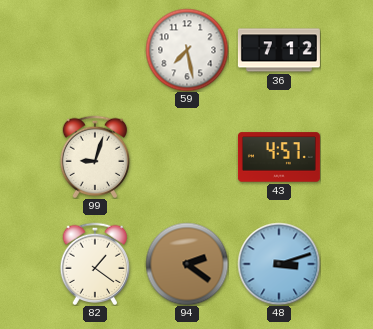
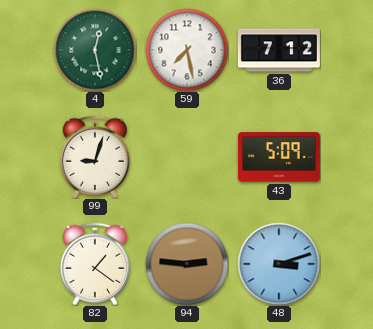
4: none -> 12:28
43: 4:57 -> 5:09
94: 2:21 -> 2:46
